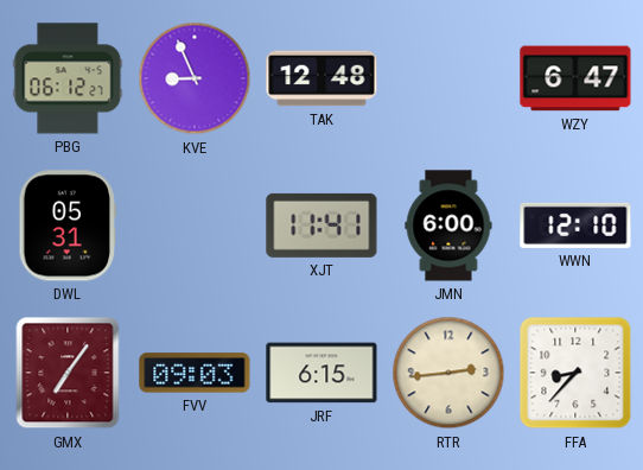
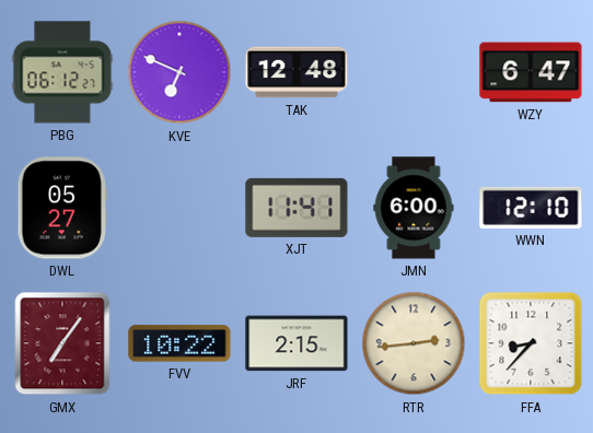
KVE: 8:56 -> 6:49
DWL: 05:31 -> 05:27
FVV: 09:03 -> 10:22
JRF: 6:15 -> 2:15
